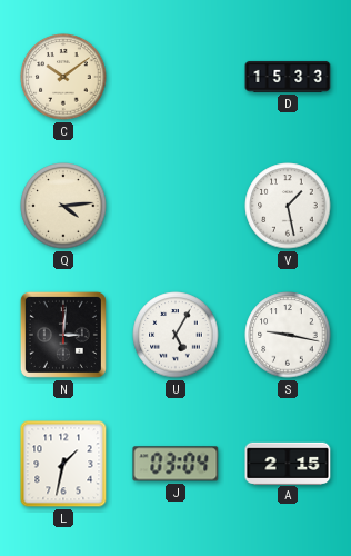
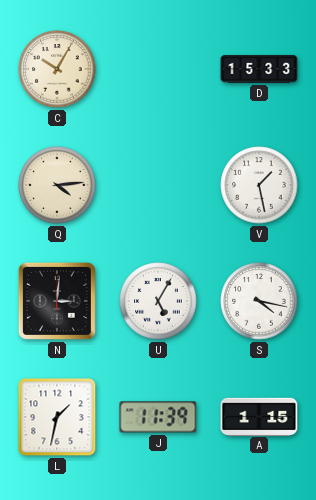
C: 10:09 -> 10:05
S: 9:17 -> 4:17
J: 03:04 -> 11:39
A: 2:15 -> 1:15
